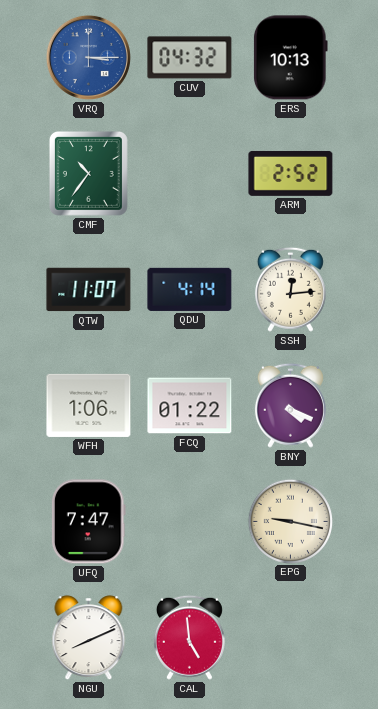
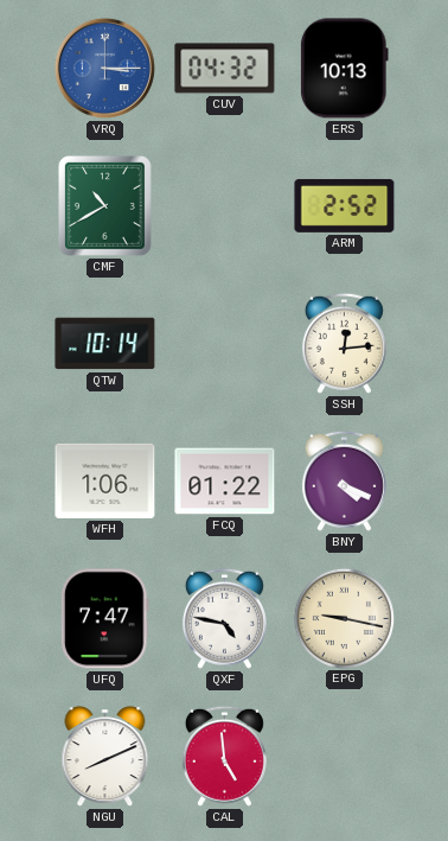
CMF: 10:36 -> 10:40
QTW: 11:07 -> 10:14
QDU: 4:14 -> none
QXF: none -> 4:47
